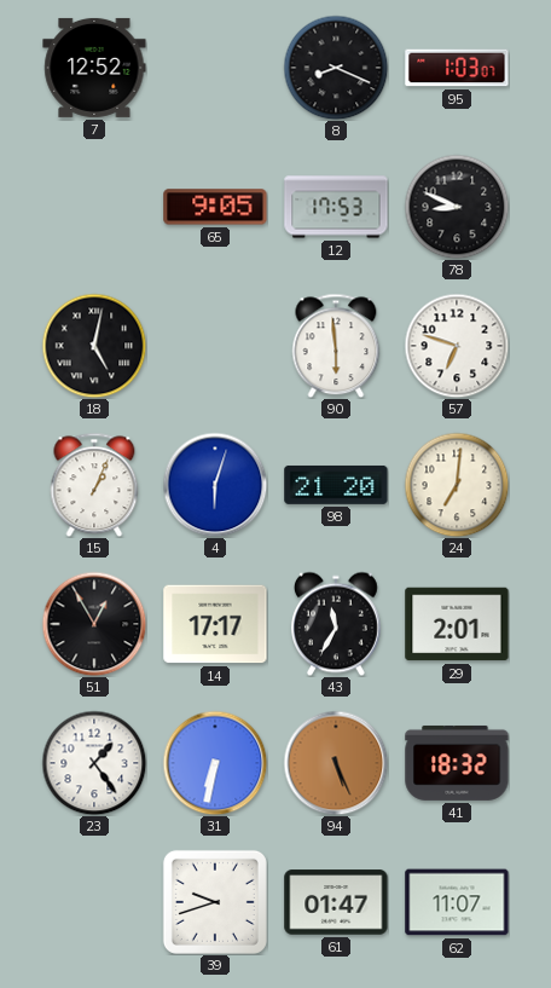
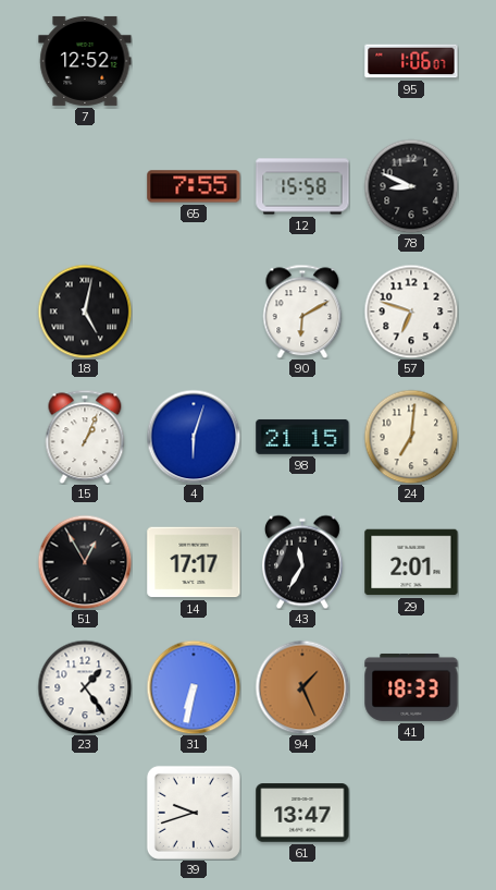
8: 8:19 -> none
95: 1:03 -> 1:06
65: 9:05 -> 7:55
12: 17:53 -> 15:58
90: 5:59 -> 6:10
98: 21:20 -> 21:15
94: 5:26 -> 1:26
41: 18:32 -> 18:33
61: 01:47 -> 13:47
62: 11:07 -> none
